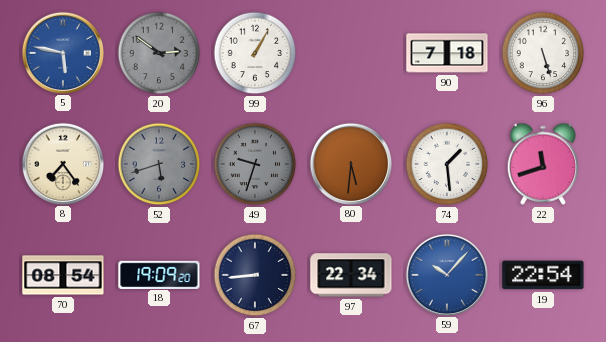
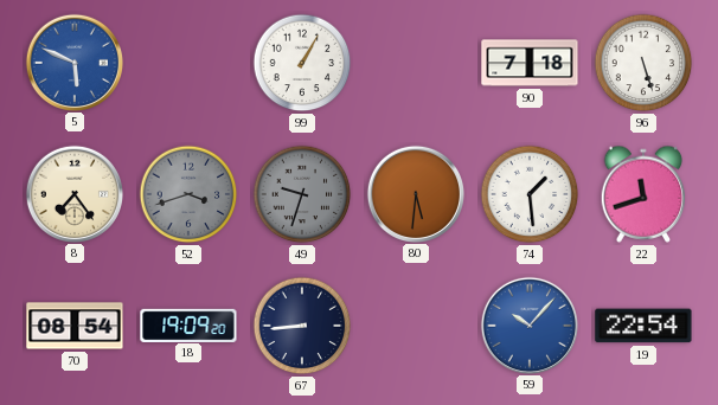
5: 5:47 -> 5:49
20: 2:51 -> none
52: 5:42 -> 3:42
97: 22:34 -> none
